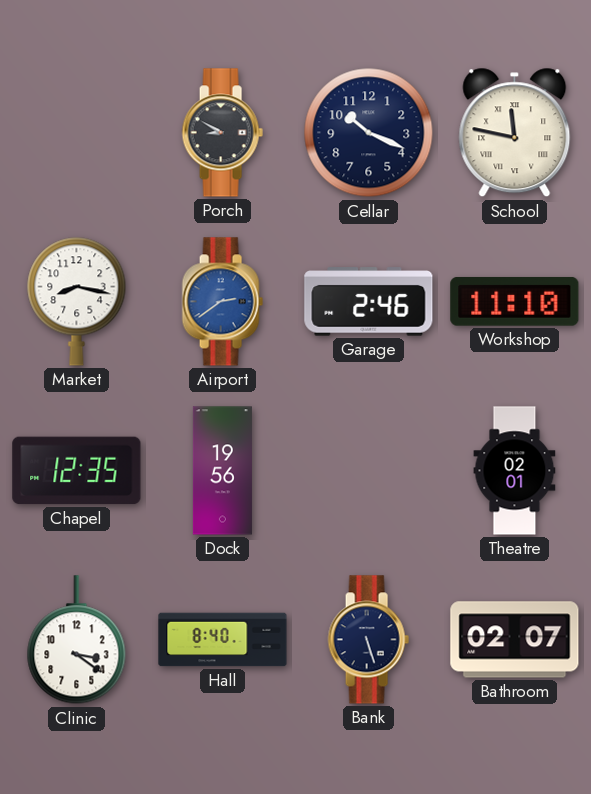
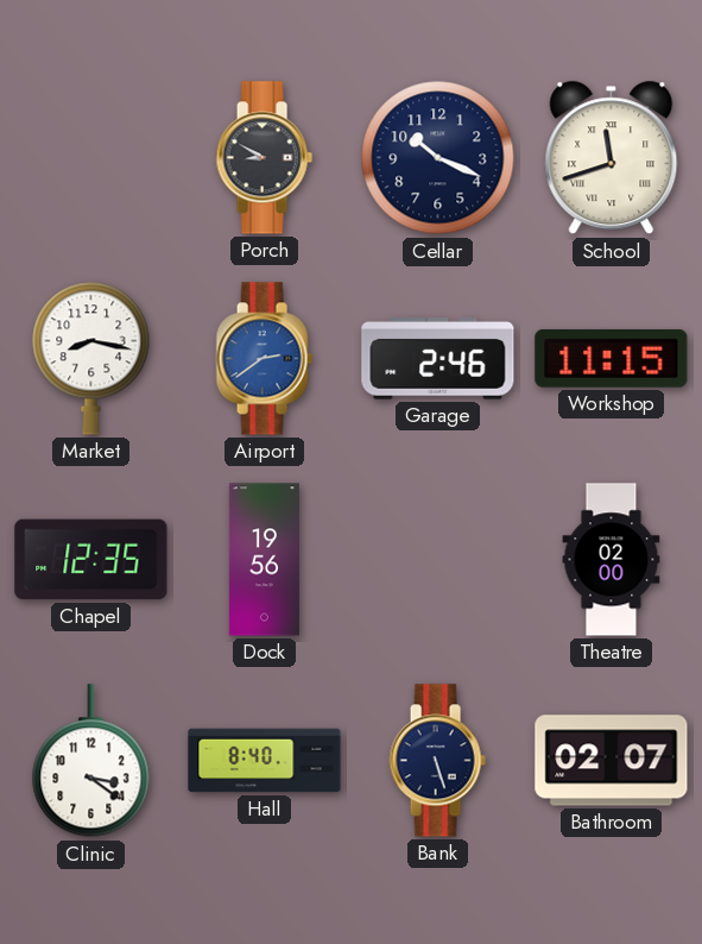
School: 11:47 -> 11:42
Workshop: 11:10 -> 11:15
Theatre: 02:01 -> 02:00
